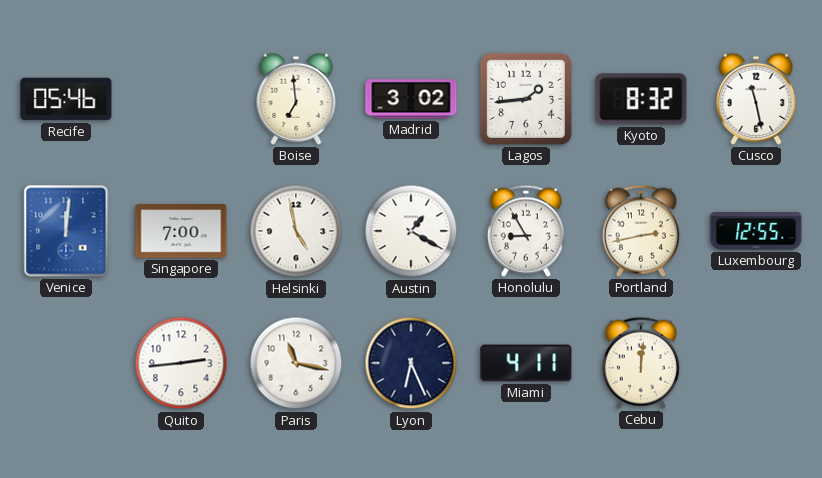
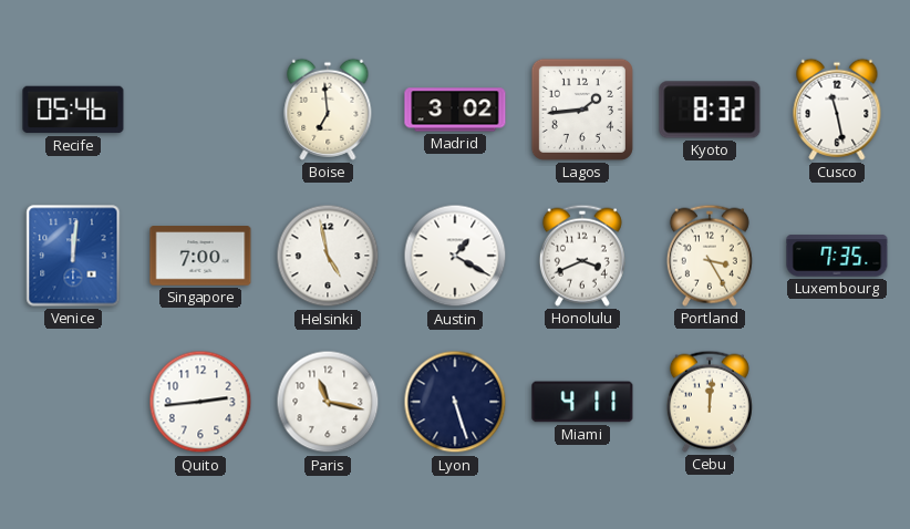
Honolulu: 8:55 -> 3:41
Portland: 2:43 -> 3:25
Luxembourg: 12:55 -> 7:35
Lyon: 6:26 -> 5:27
